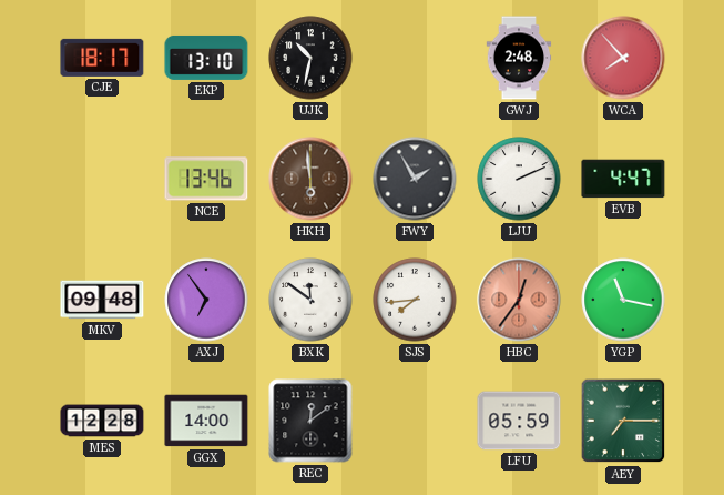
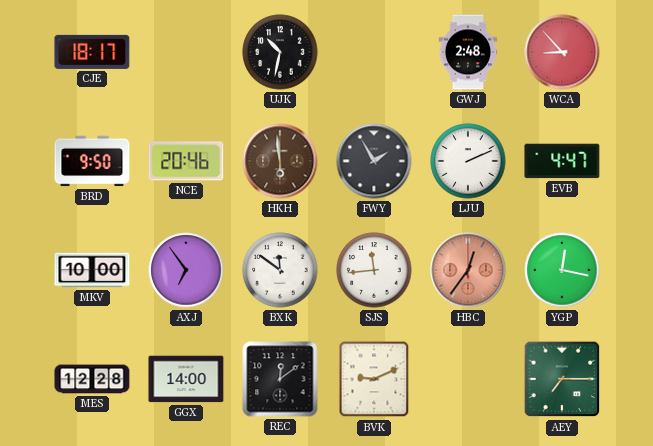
EKP: 13:10 -> none
WCA: 7:53 -> 8:53
BRD: none -> 9:50
NCE: 13:46 -> 20:46
MKV: 09:48 -> 10:00
SJS: 7:44 -> 11:44
YGP: 11:17 -> 12:17
BVK: none -> 9:11
LFU: 05:59 -> none
